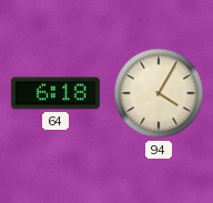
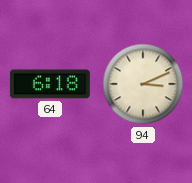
94: 4:05 -> 3:11
